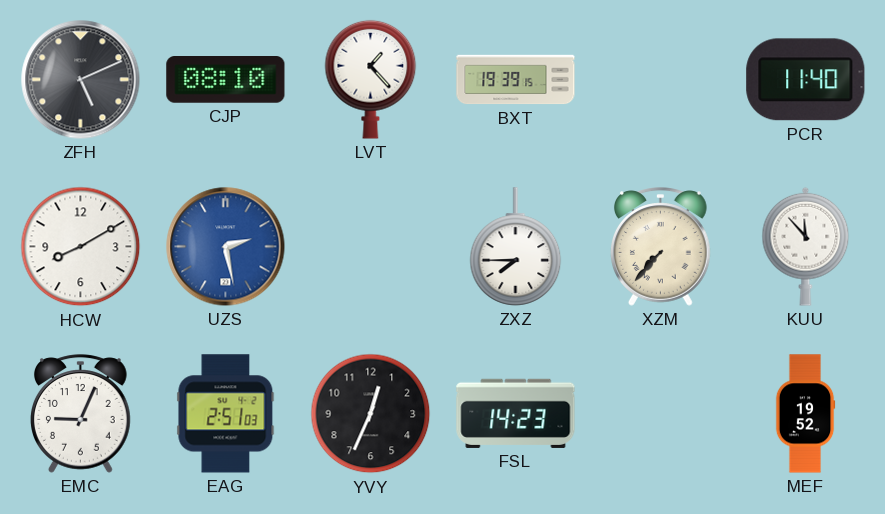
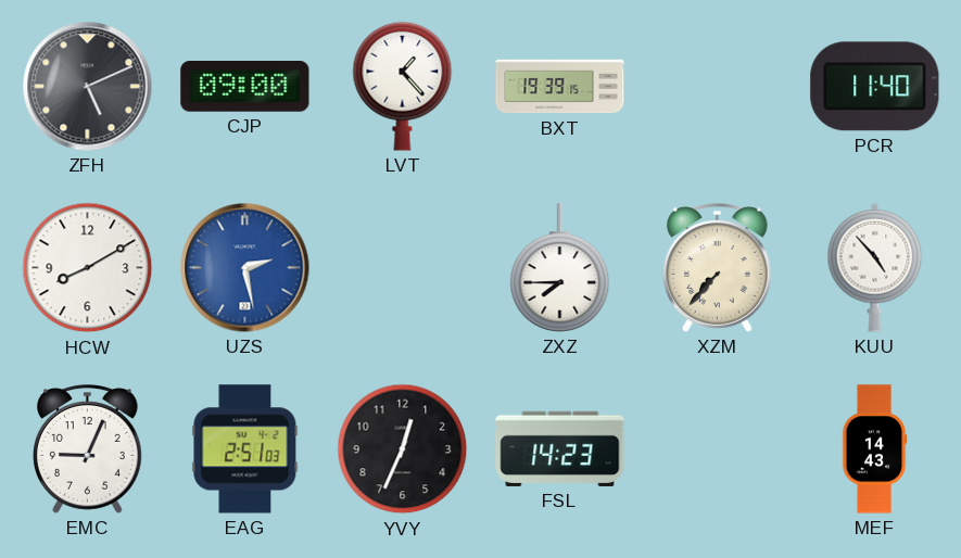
CJP: 08:10 -> 09:00
KUU: 11:53 -> 4:53
MEF: 19:52 -> 14:43
